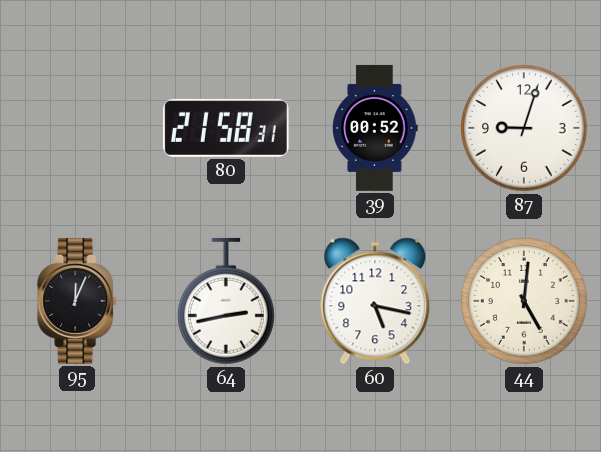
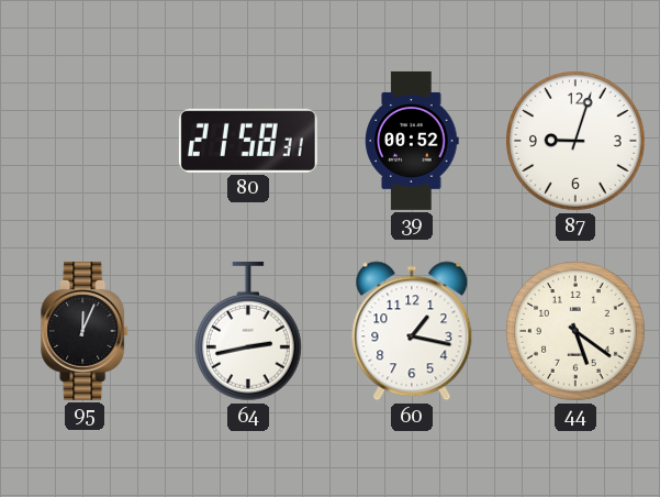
60: 5:17 -> 1:17
44: 5:01 -> 5:21
